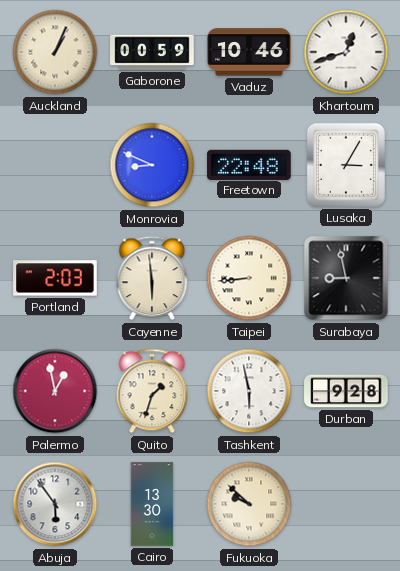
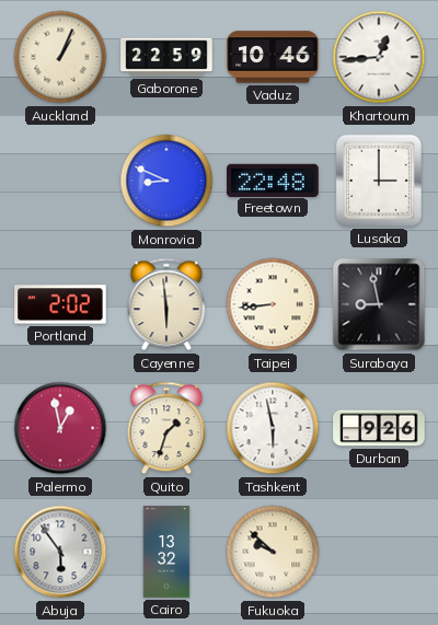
Gaborone: 00:59 -> 22:59
Khartoum: 12:42 -> 12:44
Lusaka: 3:05 -> 3:00
Portland: 2:03 -> 2:02
Durban: 9:28 -> 9:26
Cairo: 13:30 -> 13:32
